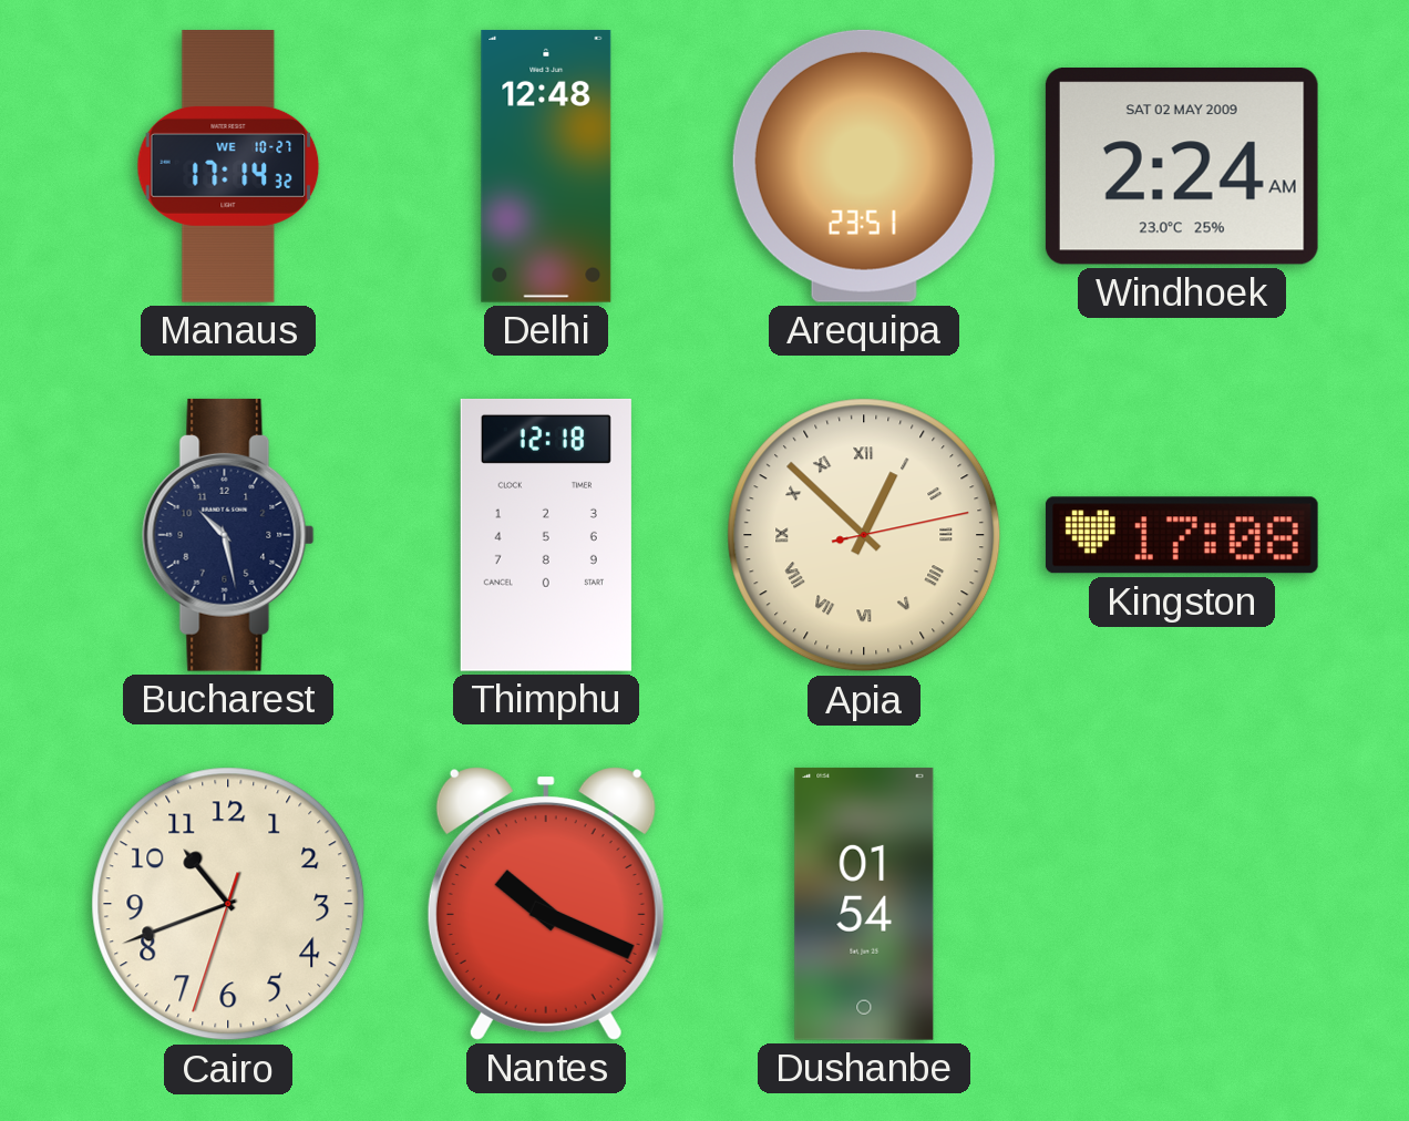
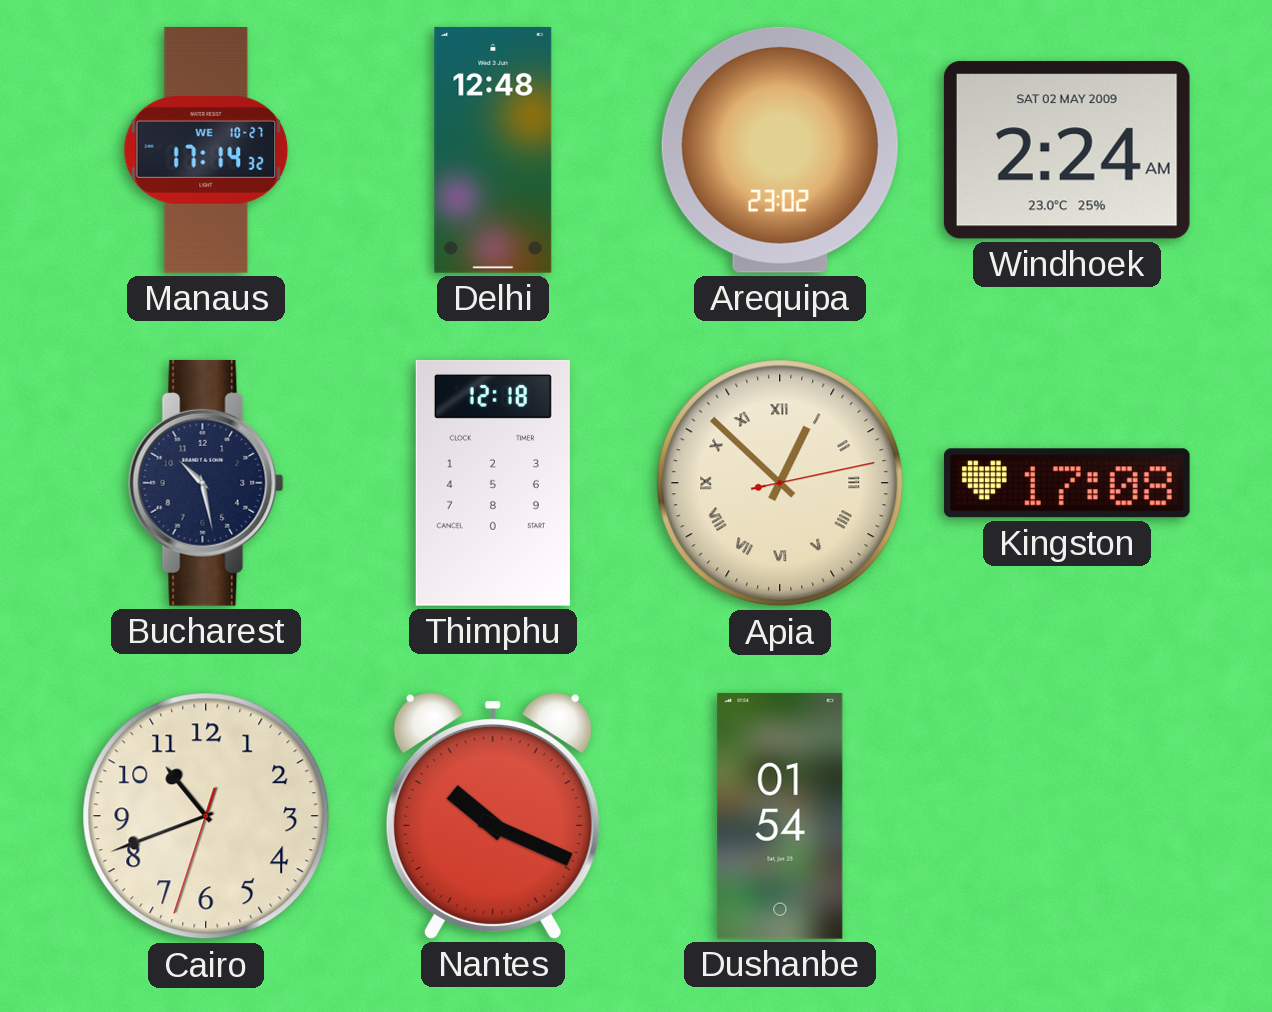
Arequipa: 23:51 -> 23:02
